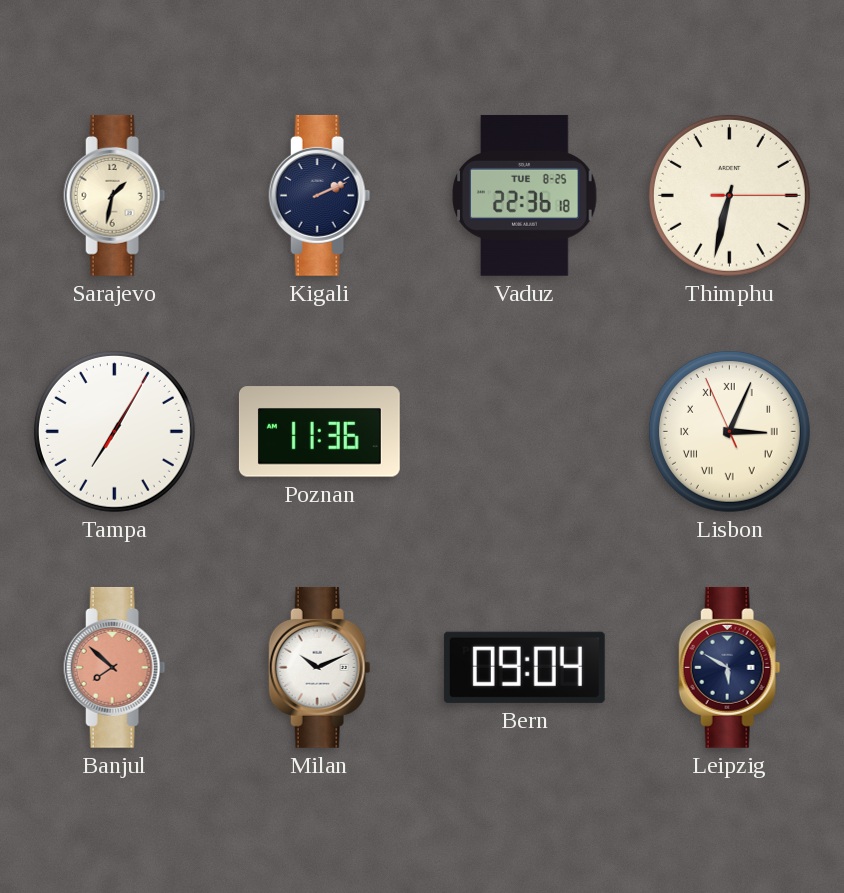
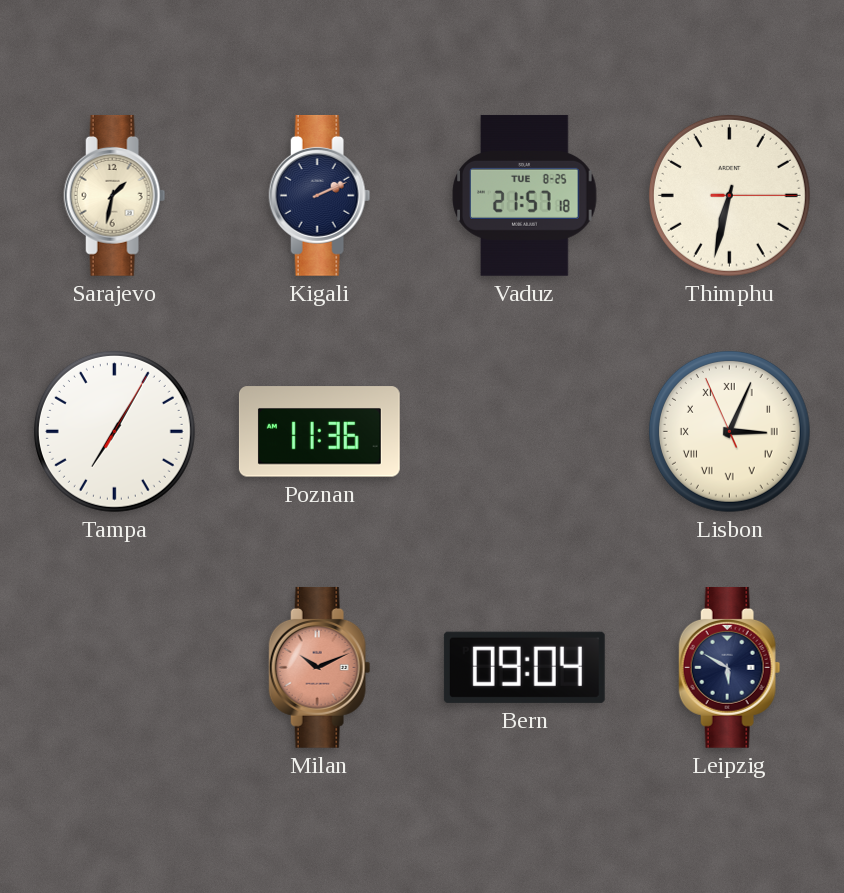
Vaduz: 22:36 -> 21:57
Banjul: 7:52 -> none
Milan dial: white -> salmon
